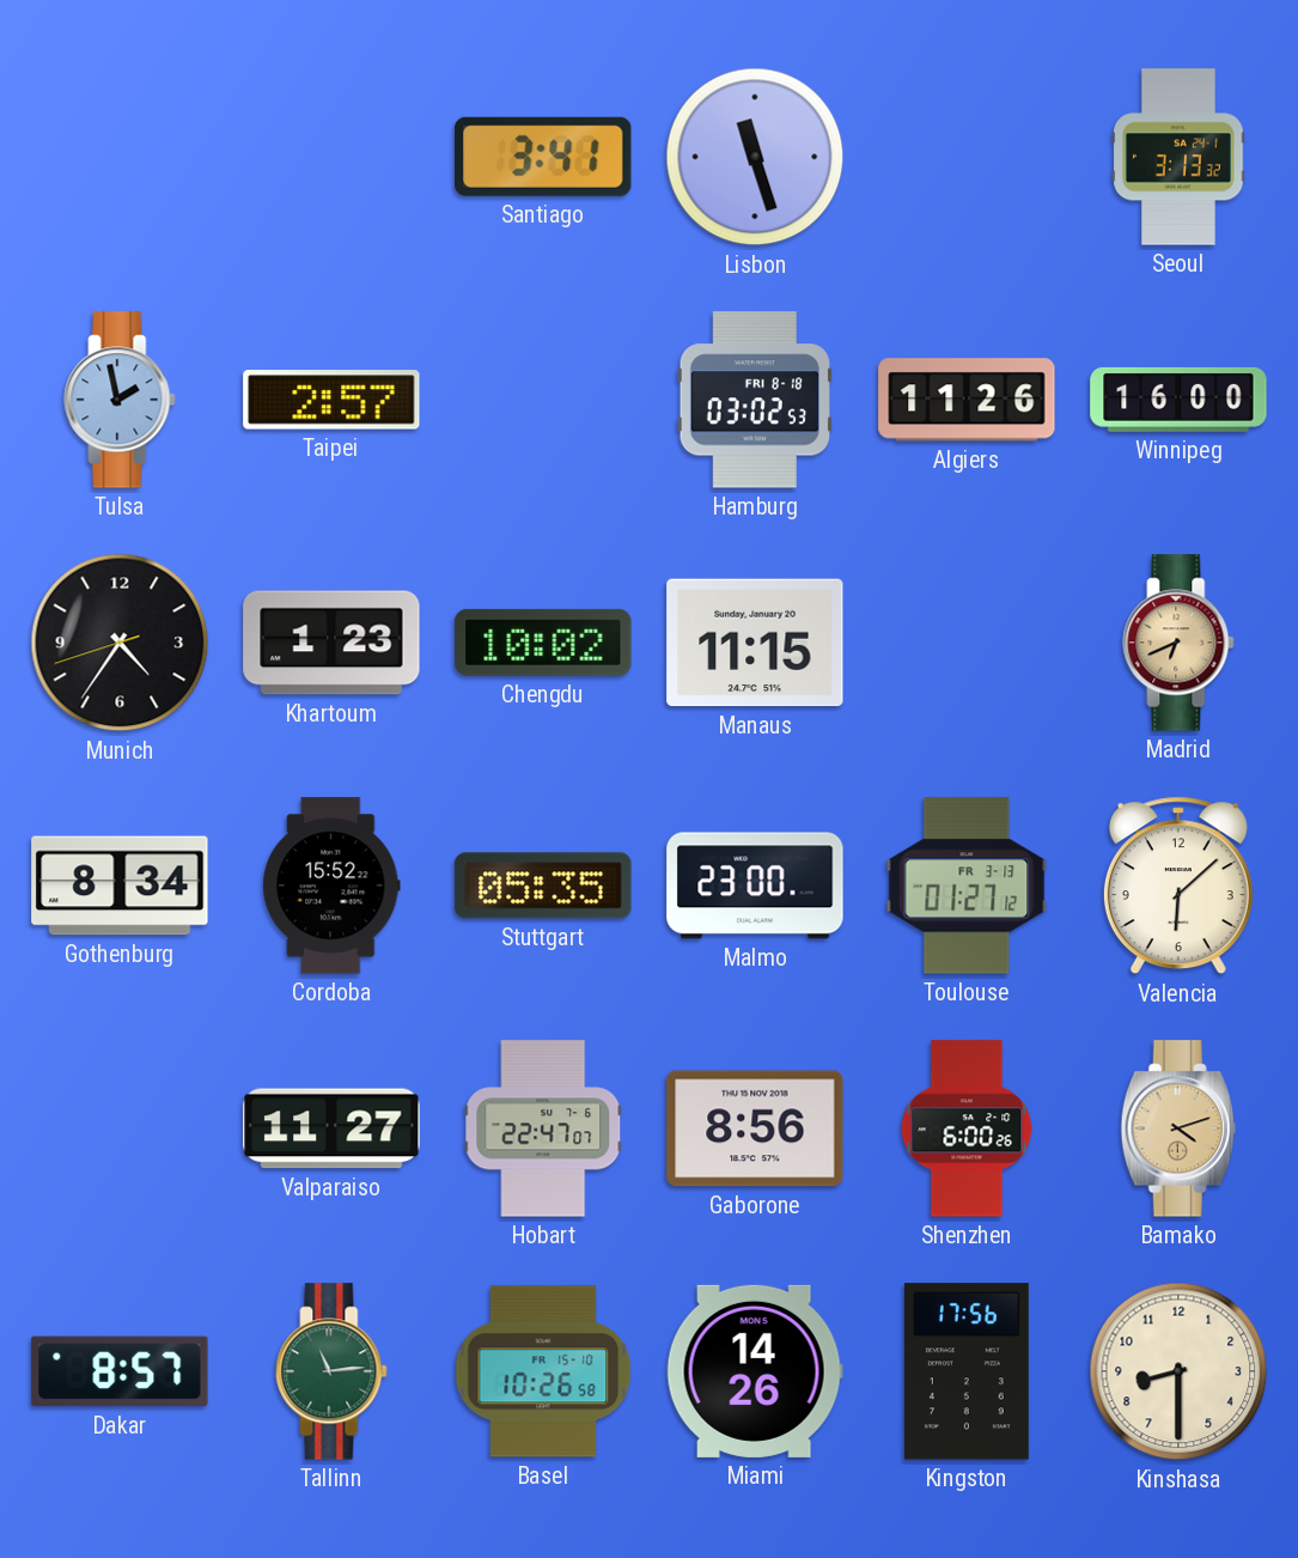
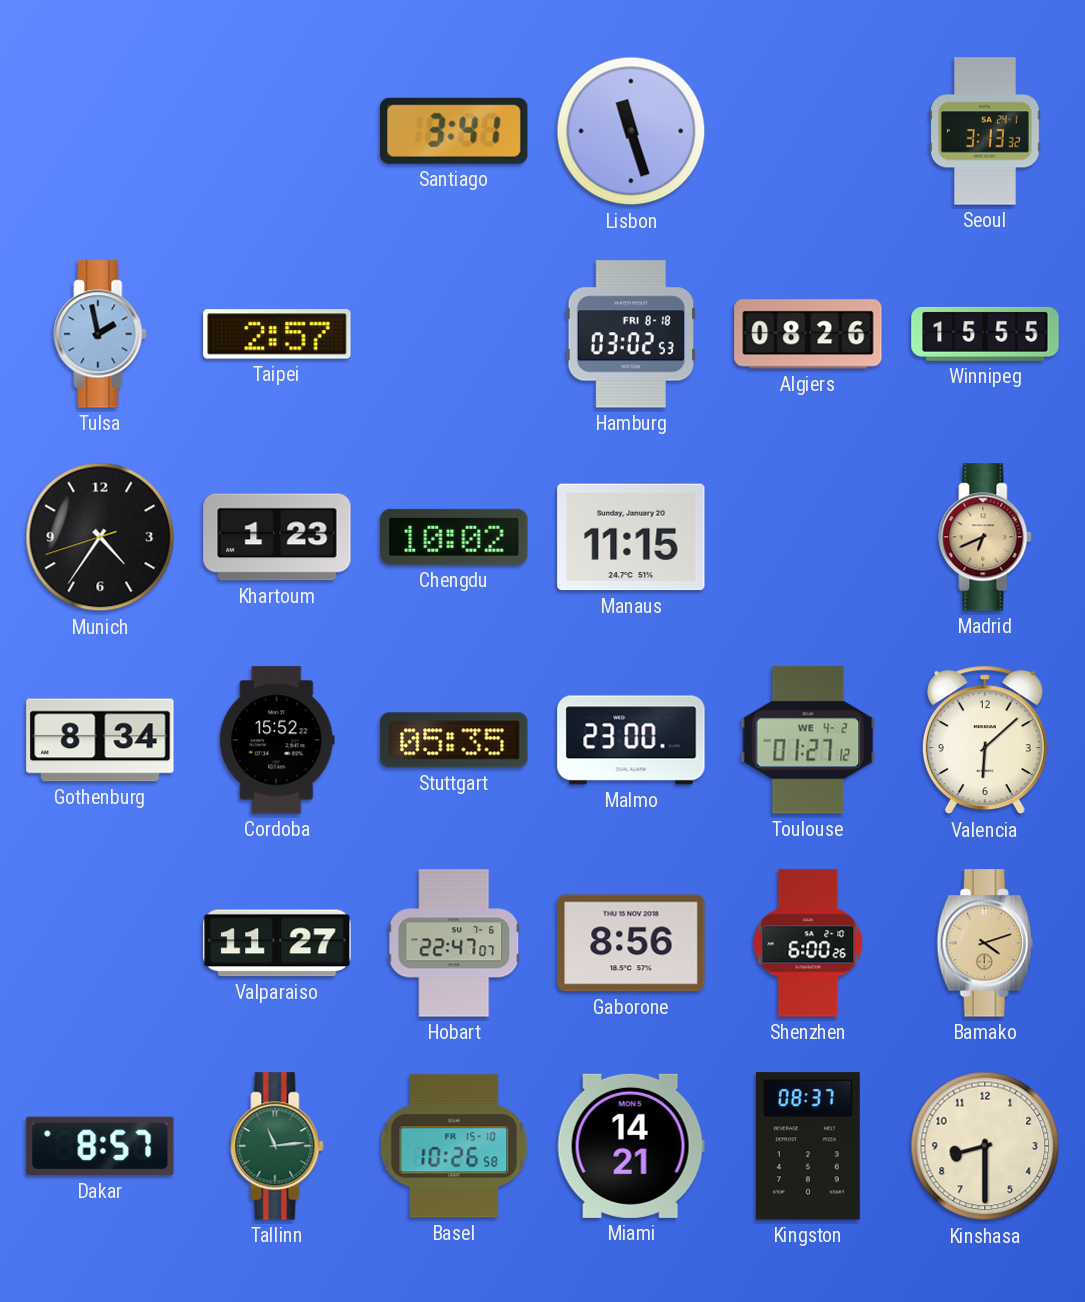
Algiers: 11:26 -> 08:26
Winnipeg: 16:00 -> 15:55
Toulouse date: FR 3-13 -> WE 4-2
Miami: 14:26 -> 14:21
Kingston: 17:56 -> 08:37
